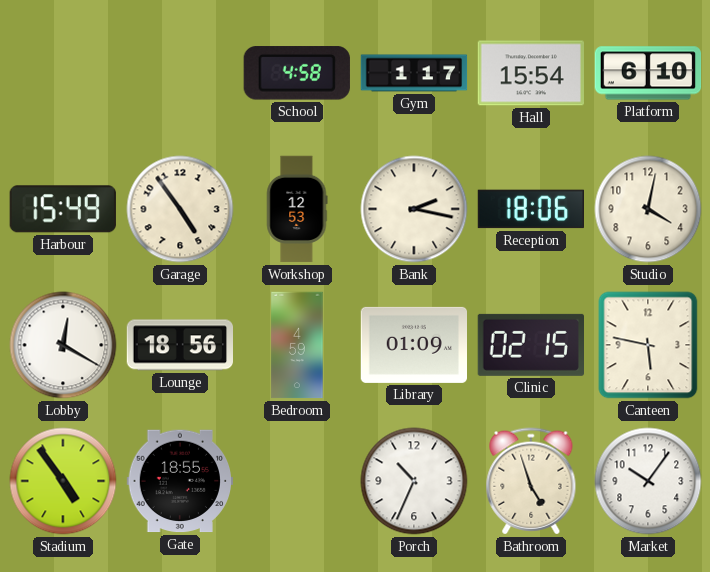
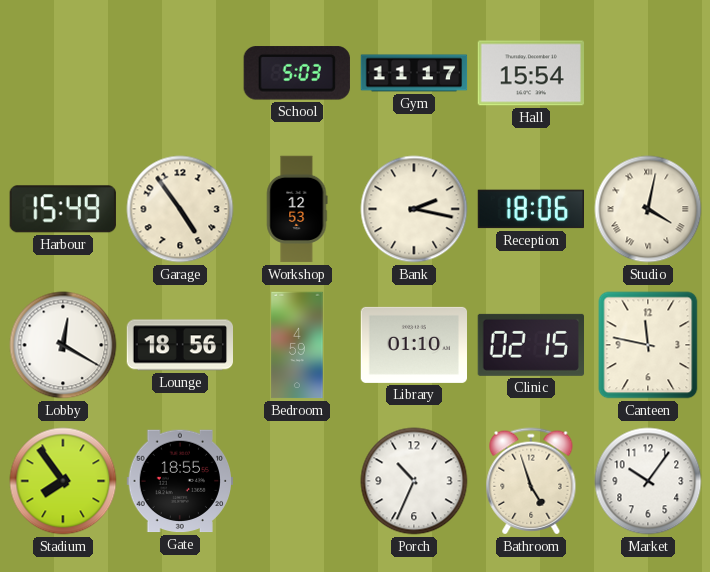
School: 4:58 -> 5:03
Gym: 1:17 -> 11:17
Platform: 6:10 -> none
Studio numerals: Arabic -> Roman
Library: 01:09 -> 01:10
Canteen: 5:47 -> 11:47
Stadium: 4:54 -> 7:54
